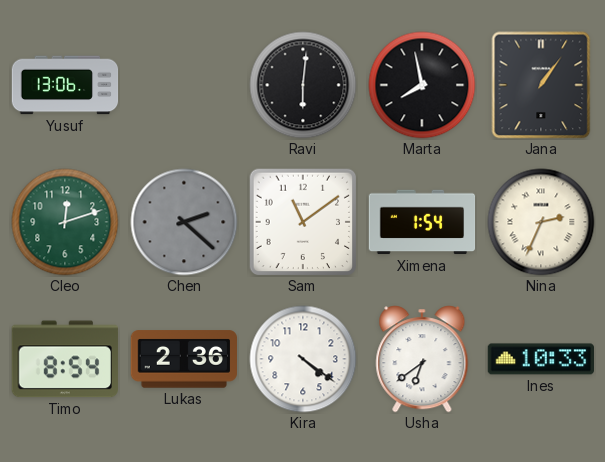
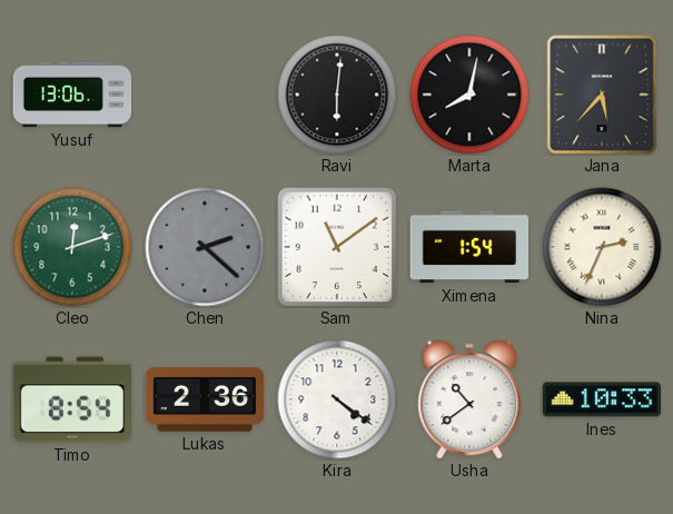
Marta: 7:58 -> 8:02
Jana: 1:06 -> 5:37
Usha: 6:39 -> 10:39
